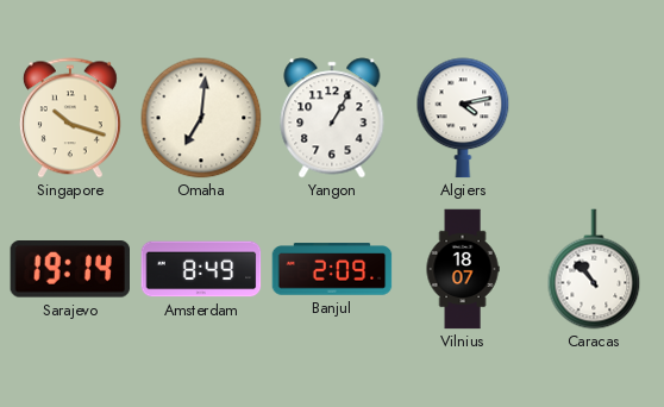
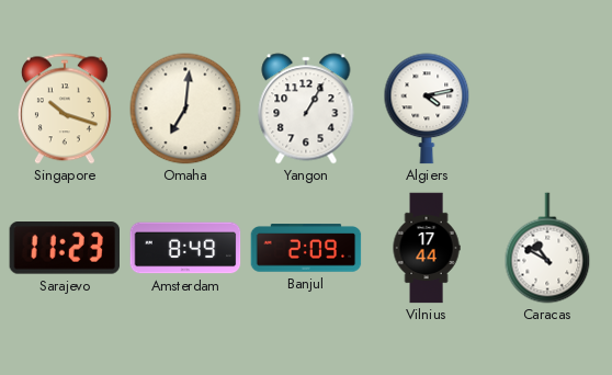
Sarajevo: 19:14 -> 11:23
Vilnius: 18:07 -> 17:44
Caracas: 10:53 -> 10:50
